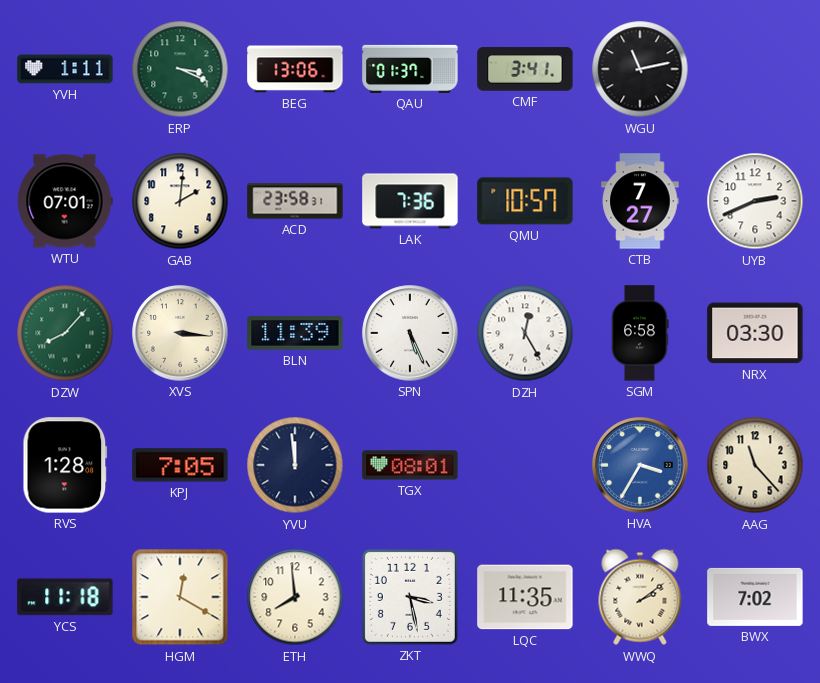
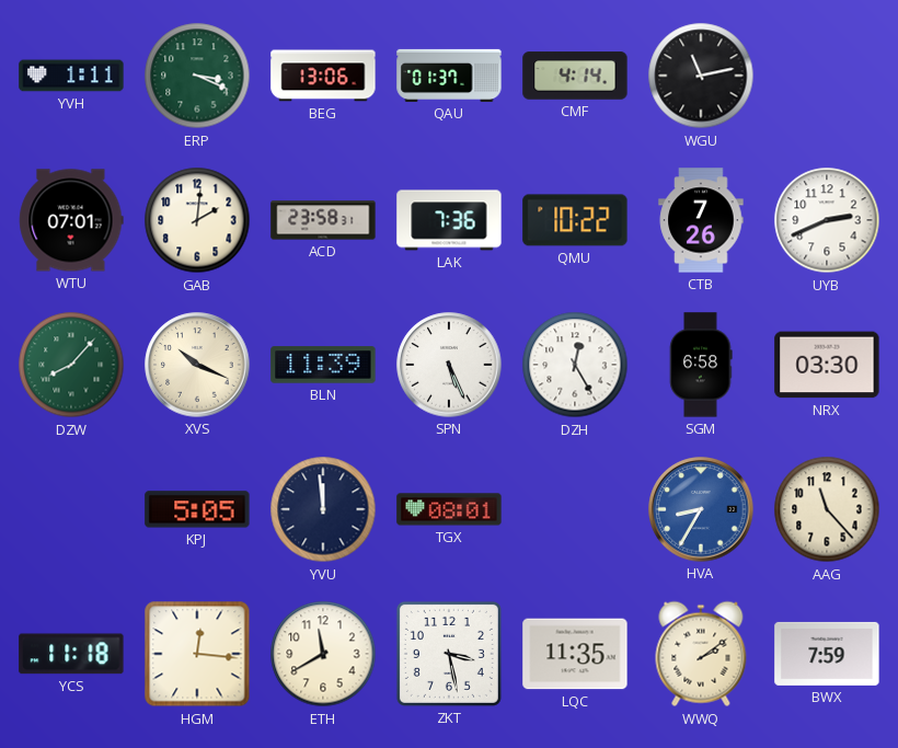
CMF: 3:41 -> 4:14
QMU: 10:57 -> 10:22
CTB: 7:27 -> 7:26
XVS: 3:16 -> 10:19
RVS: 1:28 -> none
KPJ: 7:05 -> 5:05
HVA: 3:35 -> 8:35
HGM: 12:20 -> 12:16
ETH: 7:59 -> 11:40
BWX: 7:02 -> 7:59
